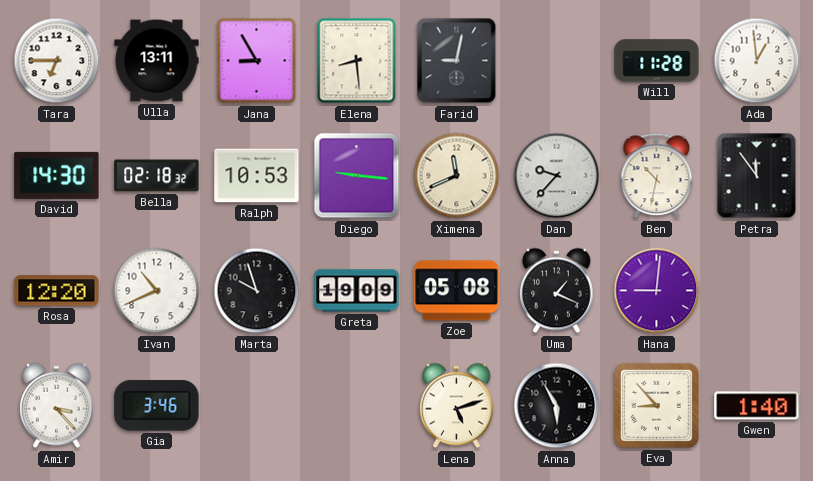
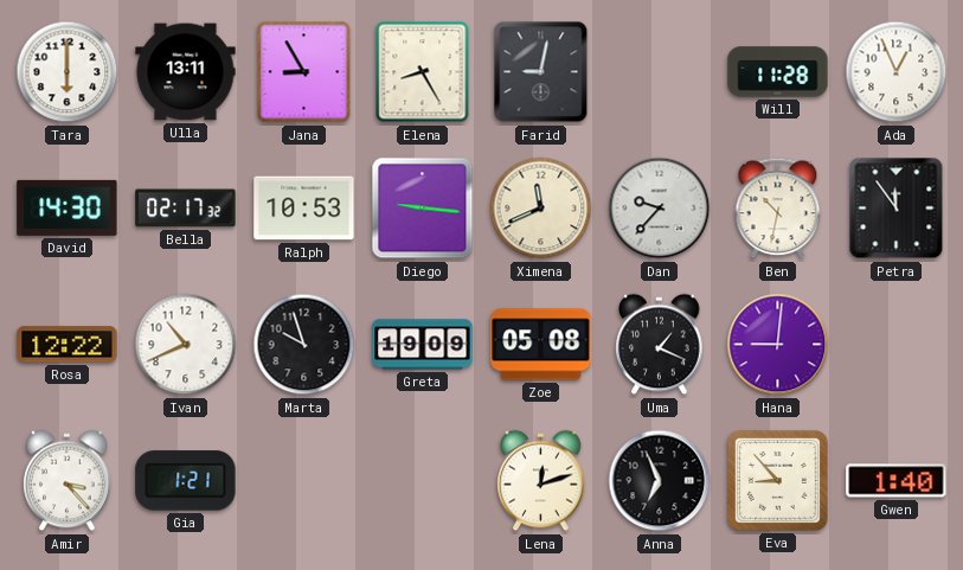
Tara: 6:45 -> 6:00
Elena: 8:29 -> 8:25
Ada: 12:59 -> 12:56
Bella: 02:18 -> 02:17
Rosa: 12:20 -> 12:22
Gia: 3:46 -> 1:21
Lena: 5:12 -> 12:12
Anna: 5:55 -> 6:56
